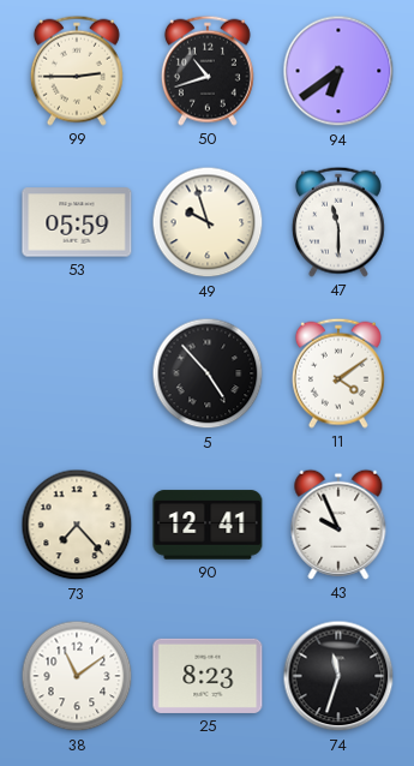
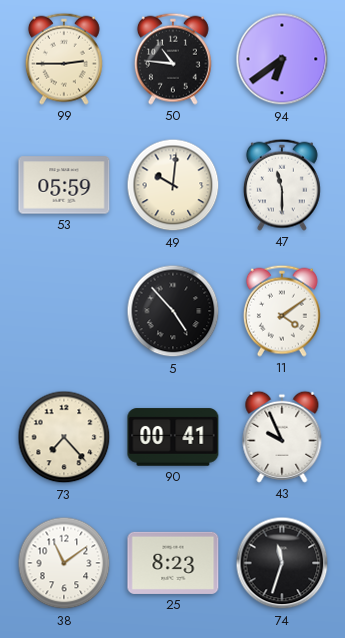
50: 10:42 -> 10:46
49: 9:57 -> 10:01
90: 12:41 -> 00:41
